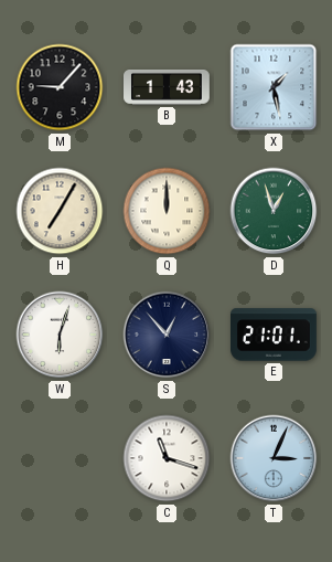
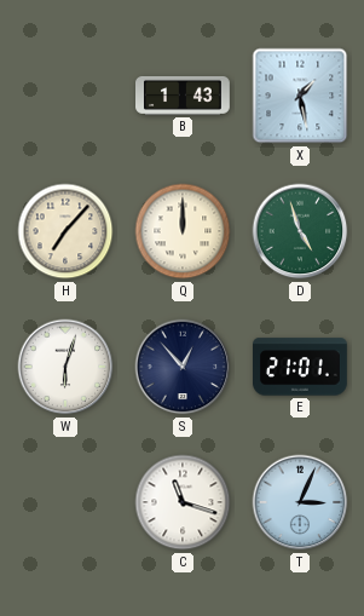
M: 9:07 -> none
H: 7:05 -> 7:07
D: 12:57 -> 4:57
